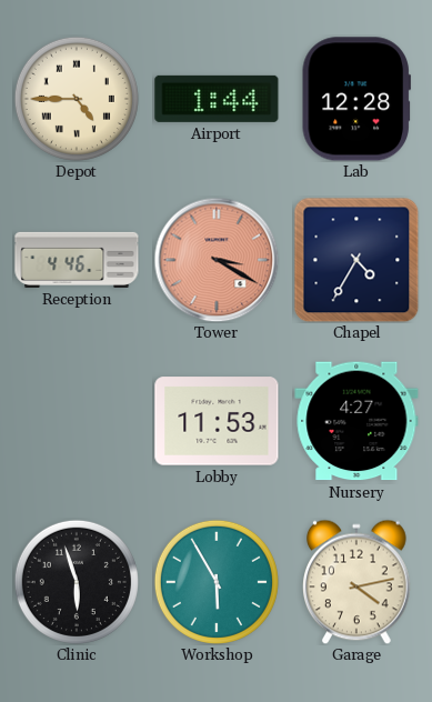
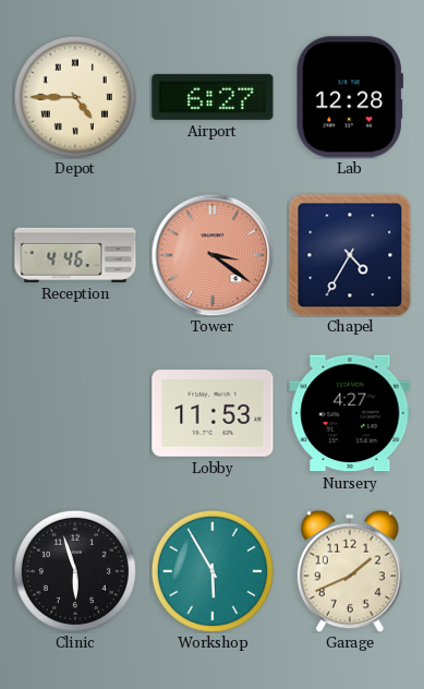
Airport: 1:44 -> 6:27
Tower: 3:20 -> 3:21
Garage: 4:13 -> 1:41
